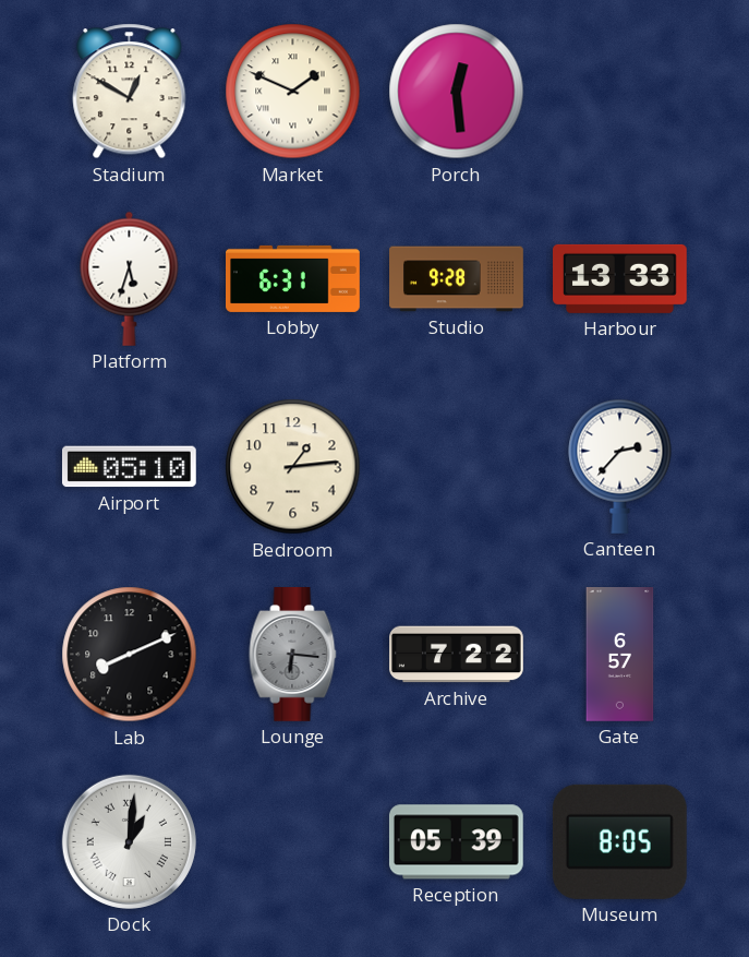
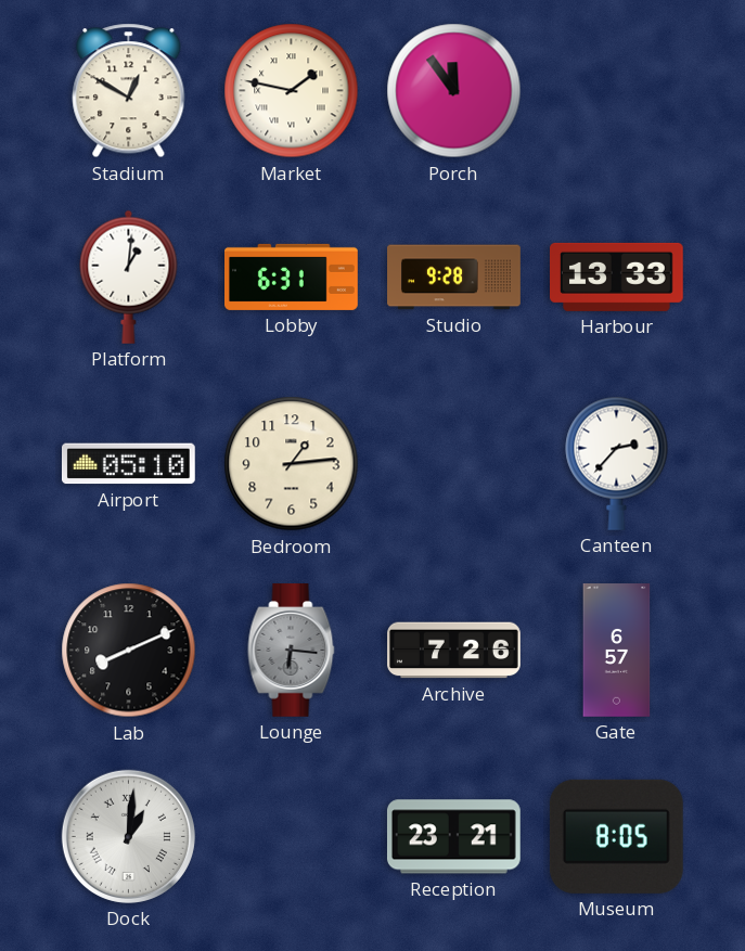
Market: 1:49 -> 1:47
Porch: 12:29 -> 11:54
Platform: 5:33 -> 1:01
Archive: 7:22 -> 7:26
Reception: 05:39 -> 23:21
